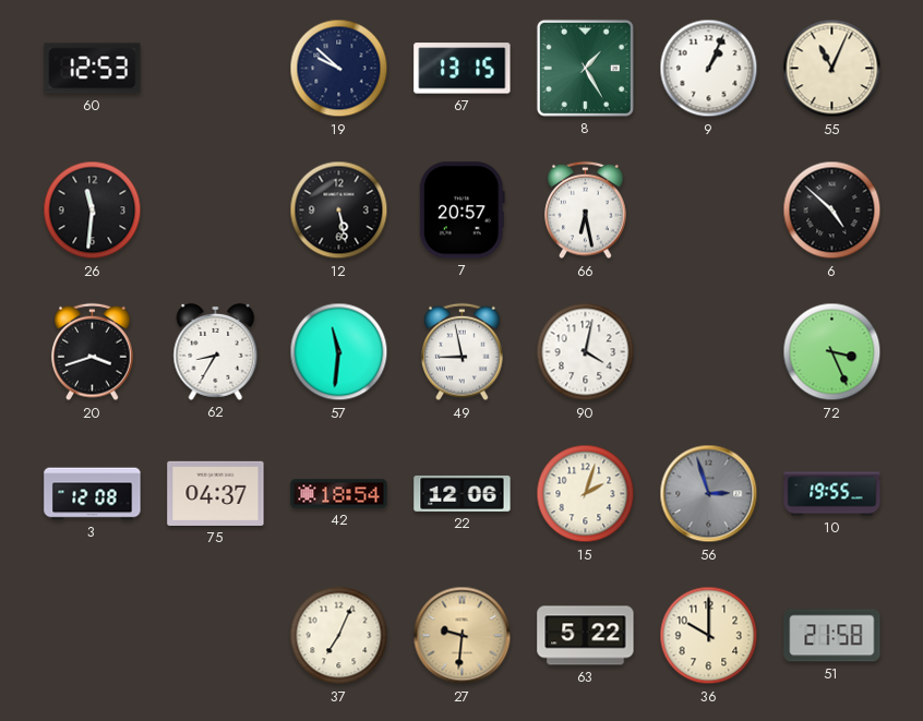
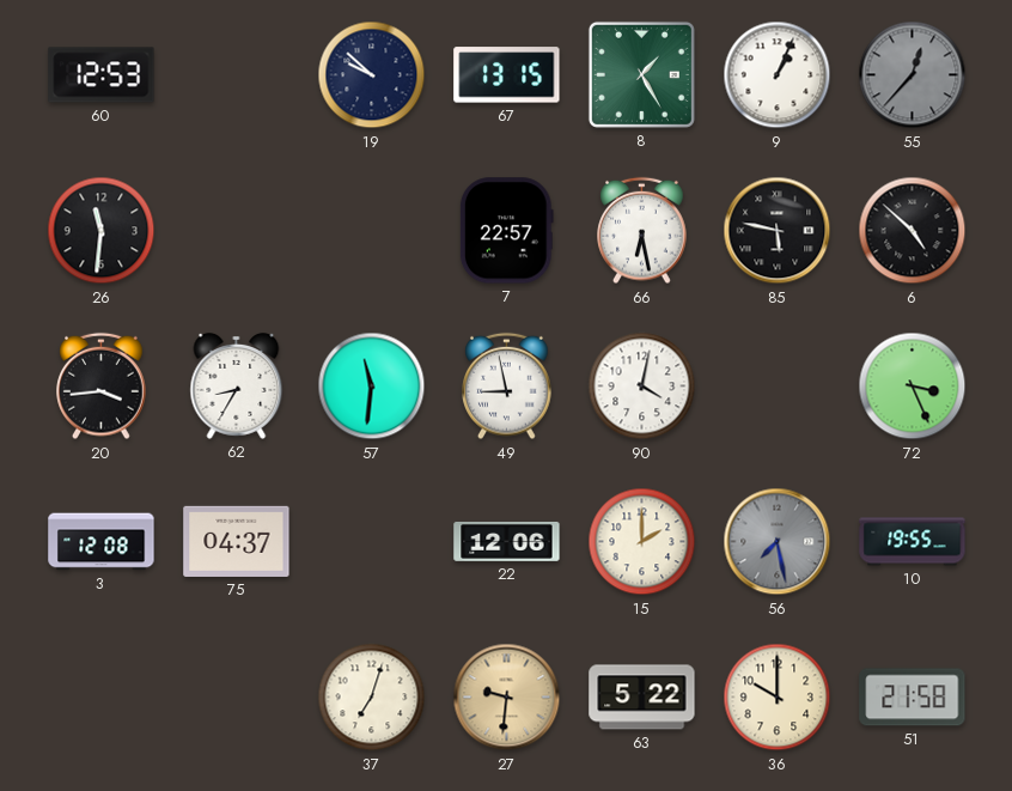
55: 11:04 -> 12:37
55 dial: cream -> grey
12: 5:28 -> none
7: 20:57 -> 22:57
85: none -> 5:47
20: 3:42 -> 3:44
42: 18:54 -> none
15: 2:03 -> 2:00
56: 2:57 -> 7:28
37: 7:04 -> 7:03
